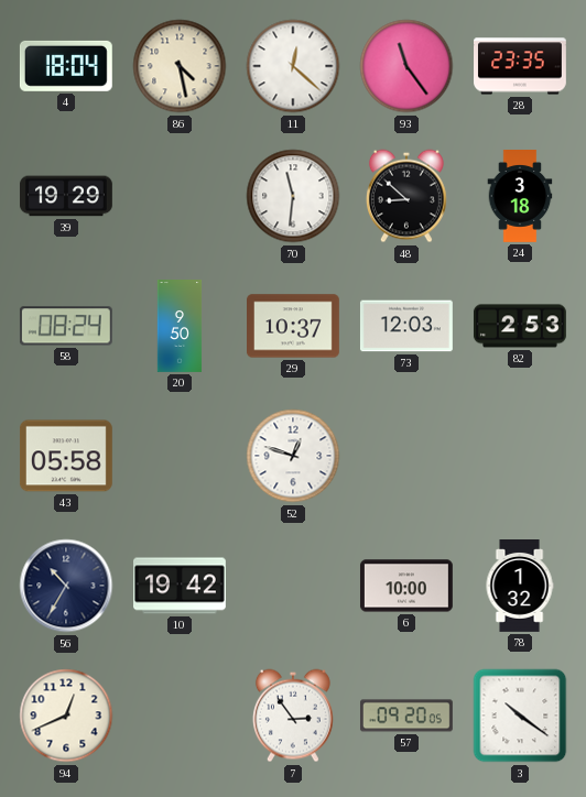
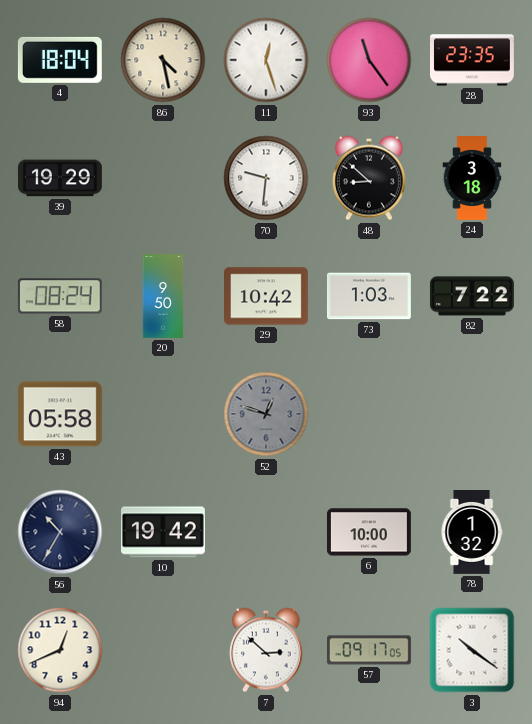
11: 12:22 -> 12:27
70: 11:31 -> 9:31
29: 10:37 -> 10:42
73: 12:03 -> 1:03
82: 2:53 -> 7:22
52 dial: white -> grey
7: 2:54 -> 2:52
57: 09:20 -> 09:17
